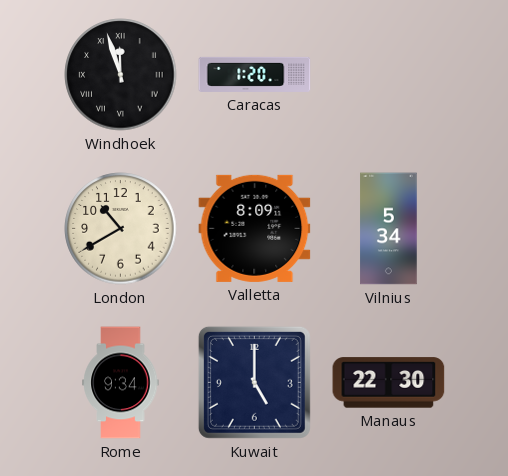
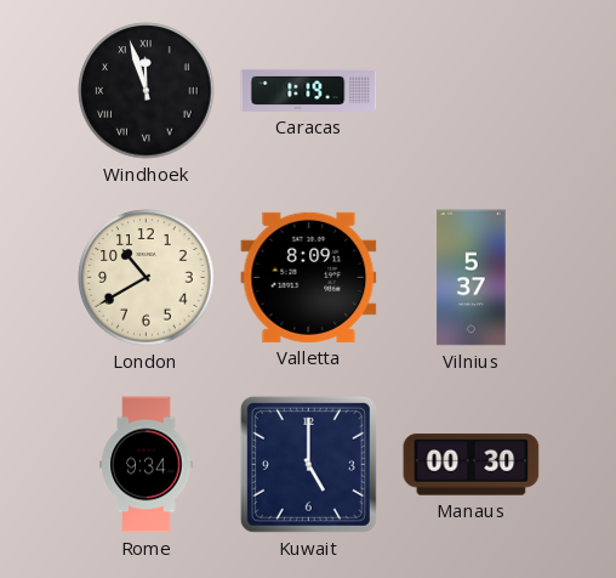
Caracas: 1:20 -> 1:19
Vilnius: 5:34 -> 5:37
Manaus: 22:30 -> 00:30
